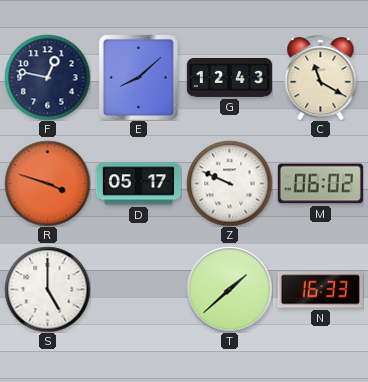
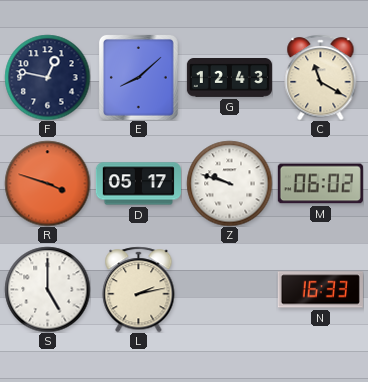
Z: 9:49 -> 9:48
L: none -> 2:13
T: 1:38 -> none
